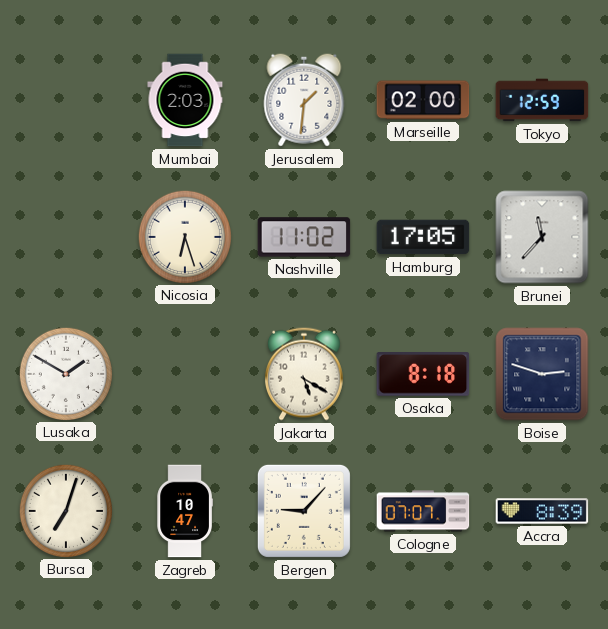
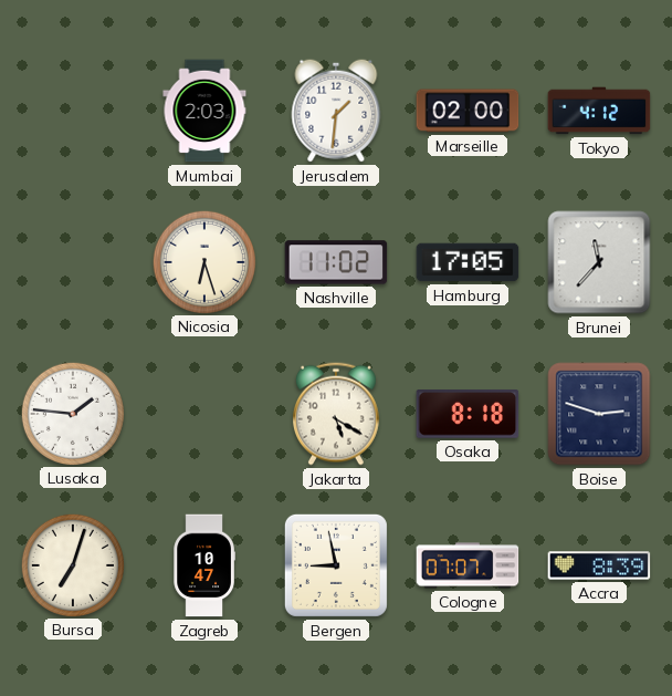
Tokyo: 12:59 -> 4:12
Lusaka: 1:50 -> 1:46
Bergen: 9:07 -> 8:58
